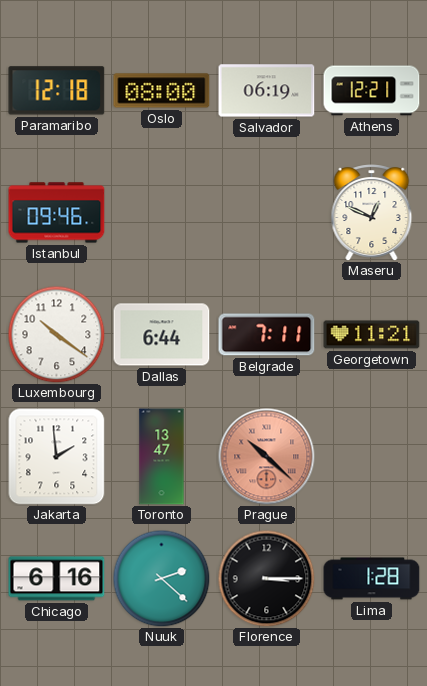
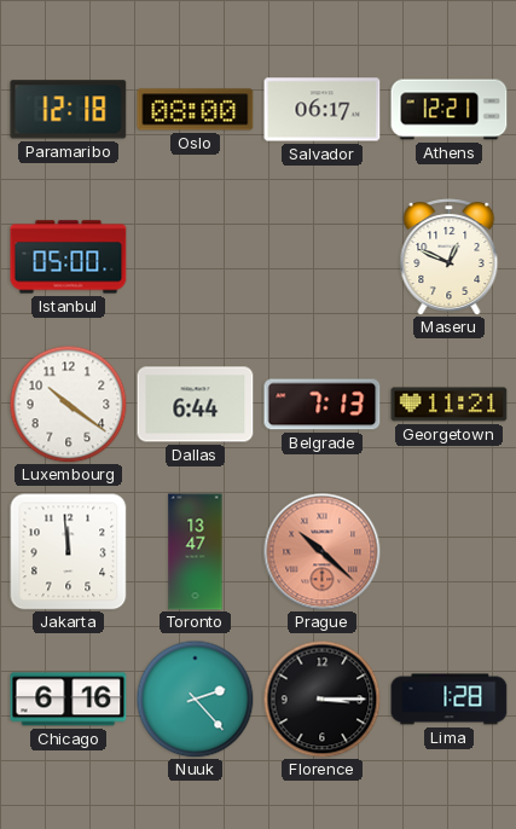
Salvador: 06:19 -> 06:17
Istanbul: 09:46 -> 05:00
Belgrade: 7:11 -> 7:13
Jakarta: 1:59 -> 11:59
Nuuk: 2:22 -> 2:23
